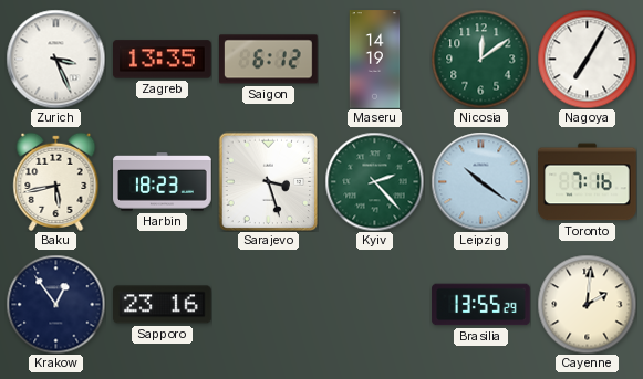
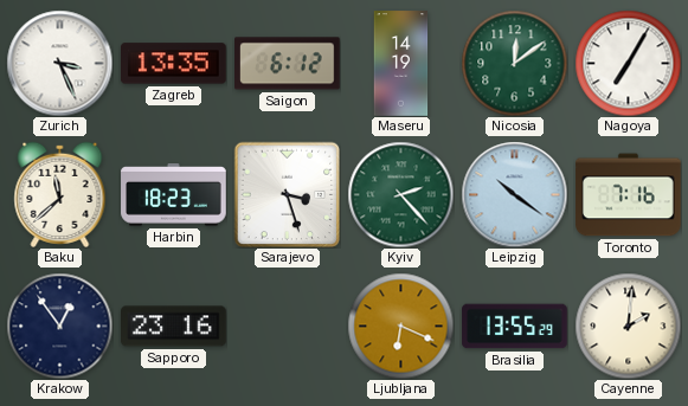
Baku: 5:43 -> 11:38
Ljubljana: none -> 6:19
